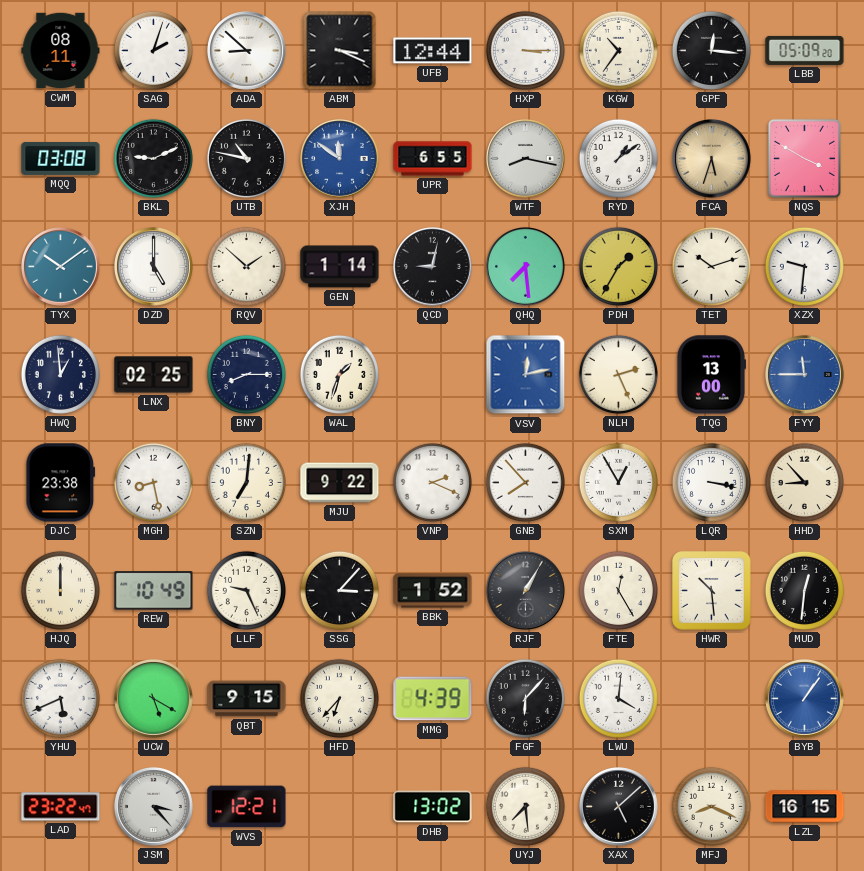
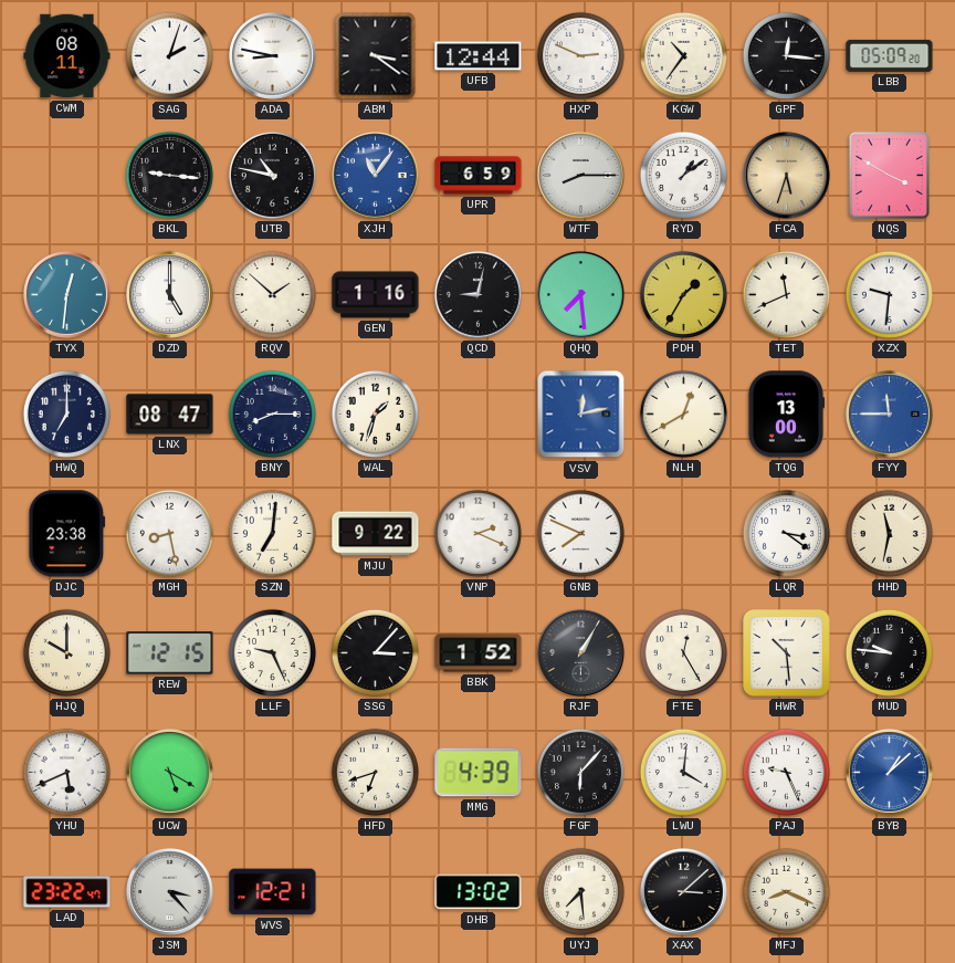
ADA: 8:52 -> 8:47
ABM: 3:19 -> 3:21
HXP: 3:15 -> 2:49
MQQ: 03:08 -> none
BKL: 9:11 -> 9:16
XJH: 11:51 -> 11:06
UPR: 6:55 -> 6:59
WTF: 8:17 -> 8:15
TYX: 10:09 -> 12:31
GEN: 1:14 -> 1:16
TET: 10:12 -> 11:41
HWQ: 12:59 -> 7:00
LNX: 02:25 -> 08:47
NLH: 2:26 -> 12:40
GNB: 7:53 -> 7:49
SXM: 12:55 -> none
LQR: 3:17 -> 3:21
HHD: 8:53 -> 11:32
HJQ: 12:00 -> 10:00
REW: 10:49 -> 12:15
MUD: 12:31 -> 9:46
QBT: 9:15 -> none
HFD: 6:37 -> 6:42
PAJ: none -> 9:26
BYB: 1:06 -> 1:08
XAX: 5:08 -> 3:08
LZL: 16:15 -> none
